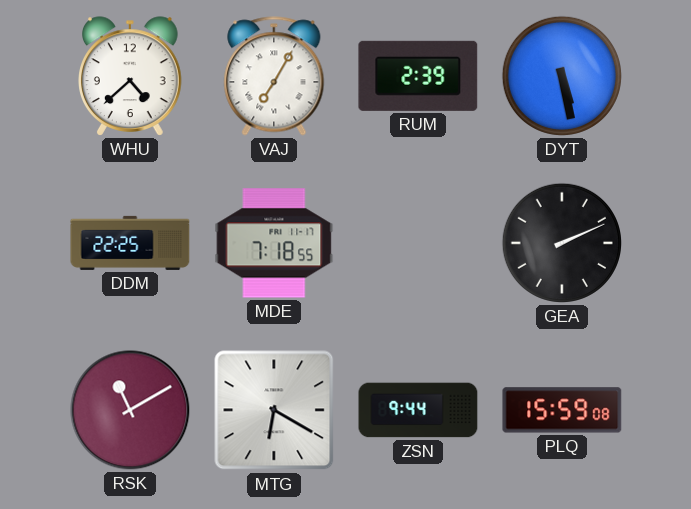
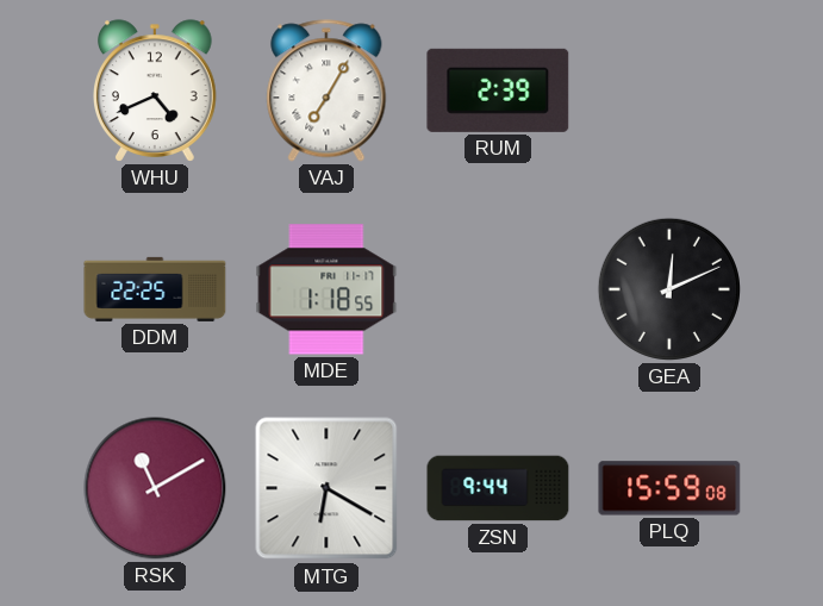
WHU: 4:38 -> 4:41
DYT: 5:28 -> none
MDE: 7:18 -> 1:18
GEA: 2:11 -> 12:11
